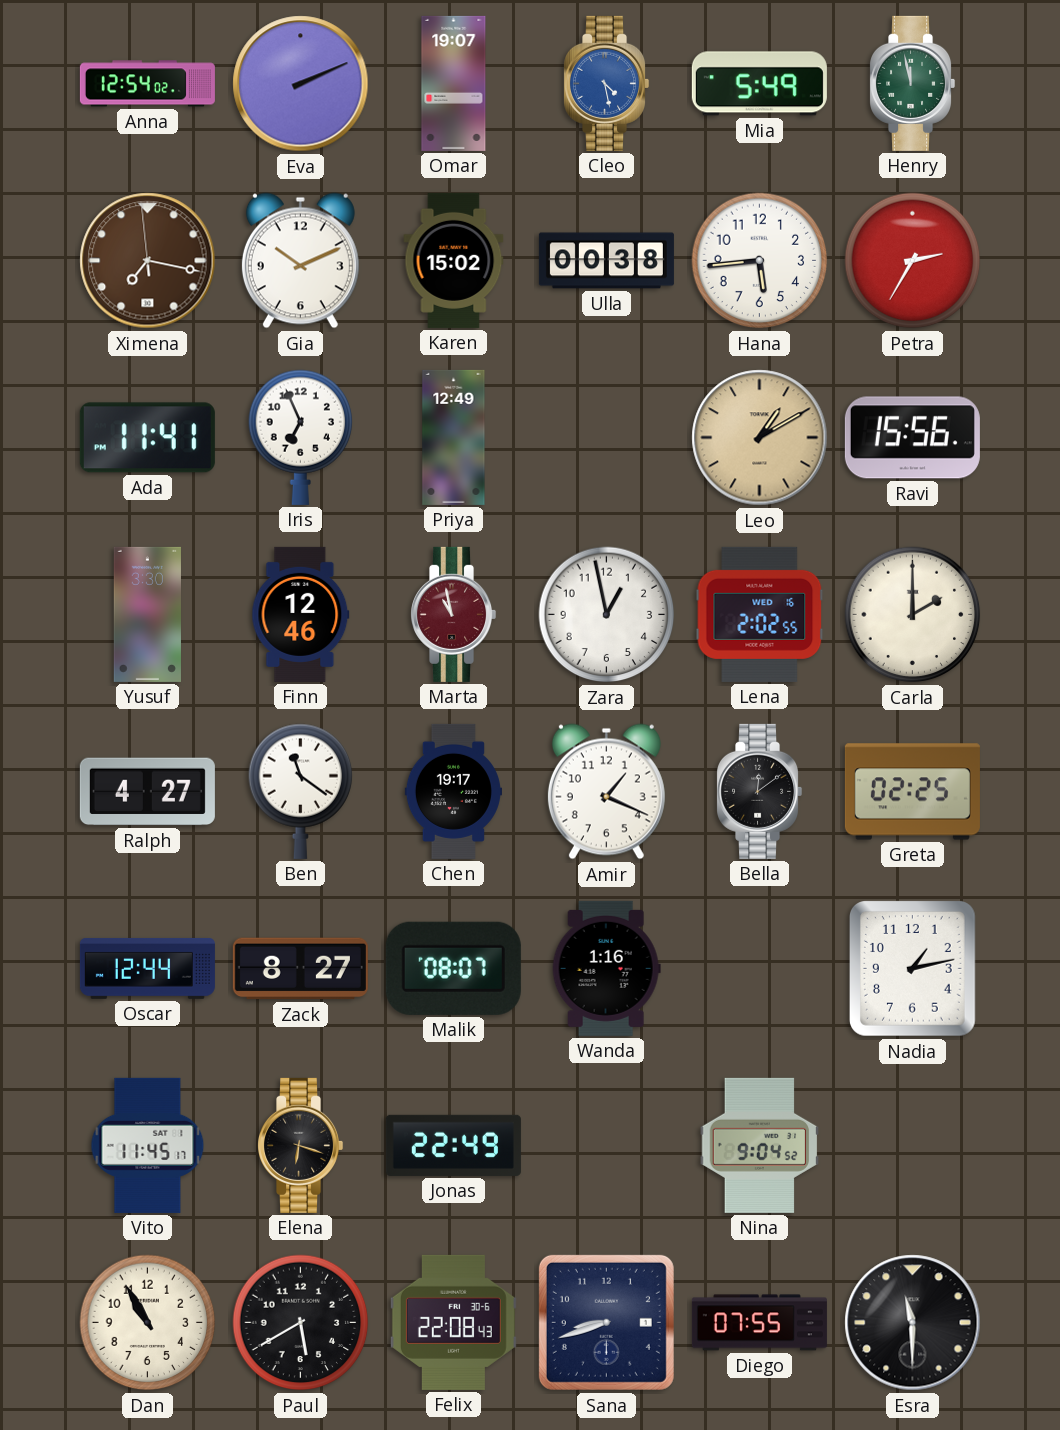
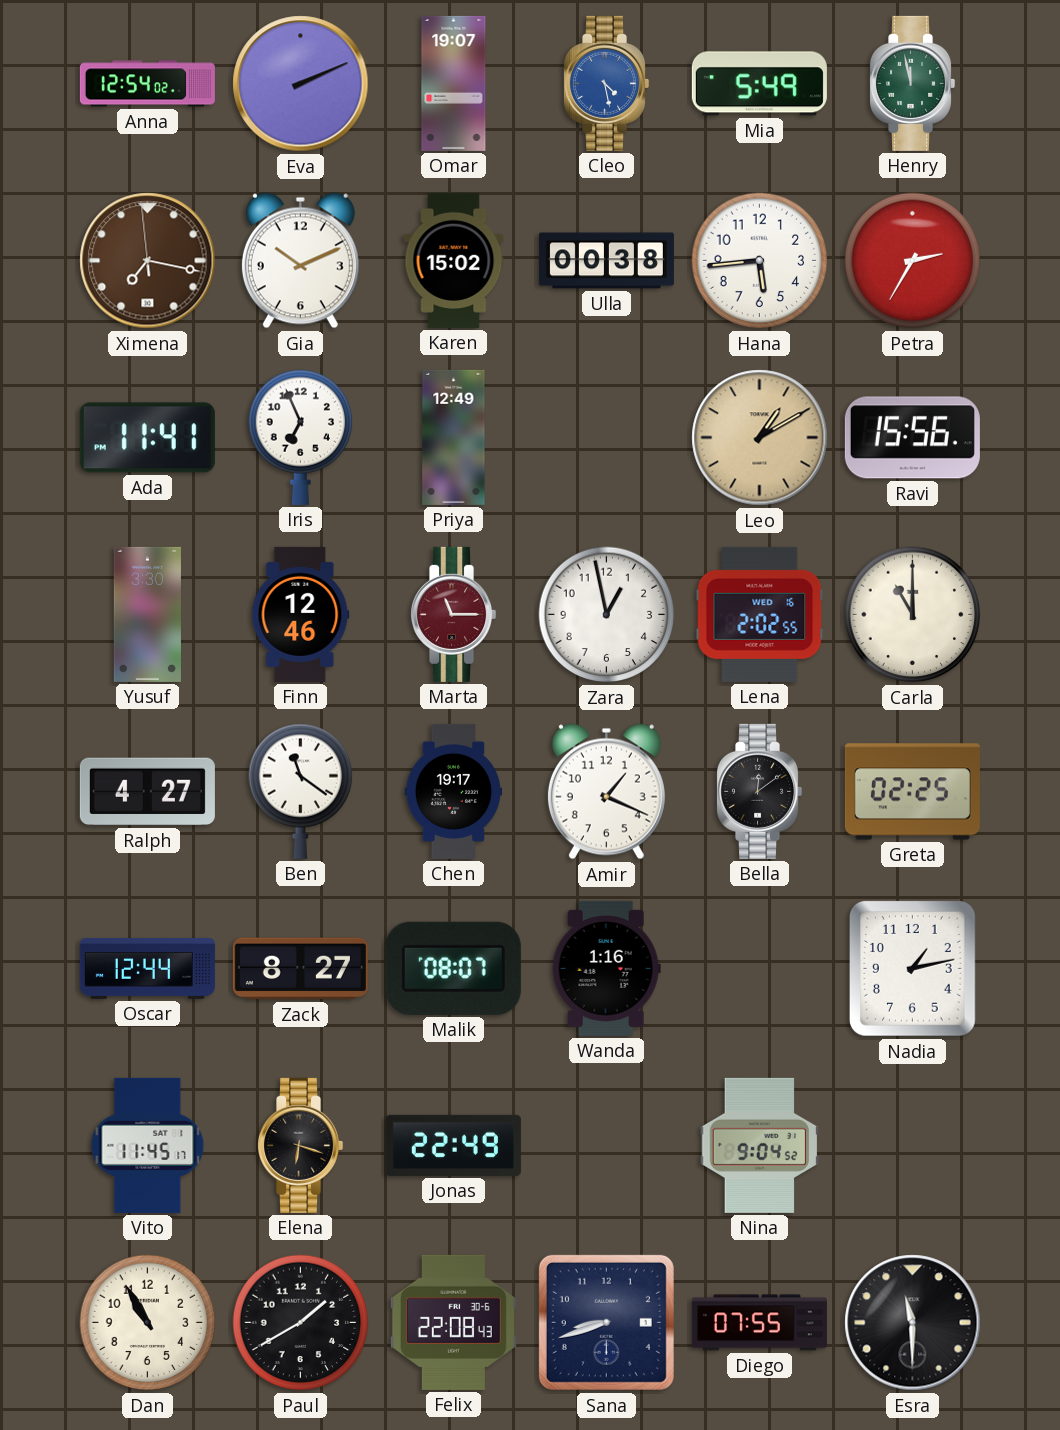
Marta: 10:58 -> 11:15
Carla: 2:00 -> 11:00
Paul: 5:40 -> 1:40
